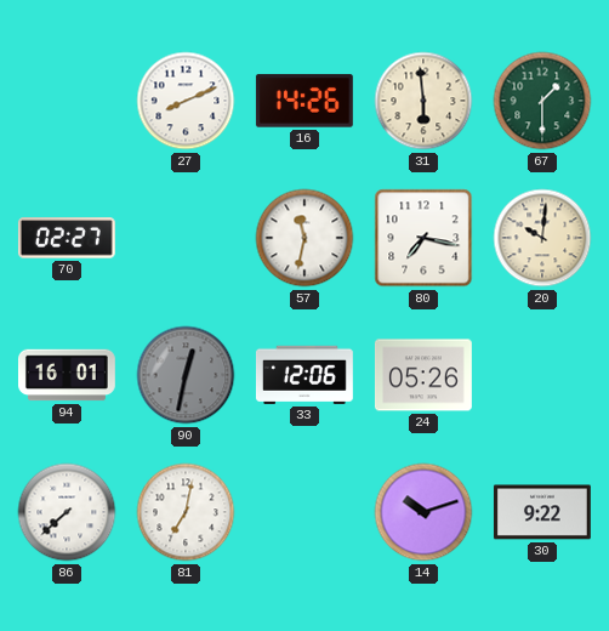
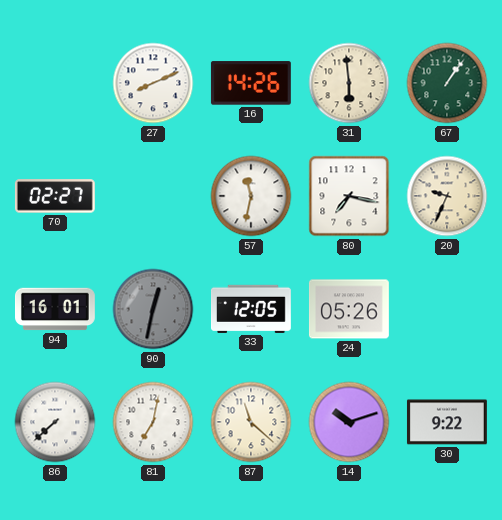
67: 1:30 -> 1:06
20: 10:01 -> 9:34
33: 12:06 -> 12:05
87: none -> 11:22
